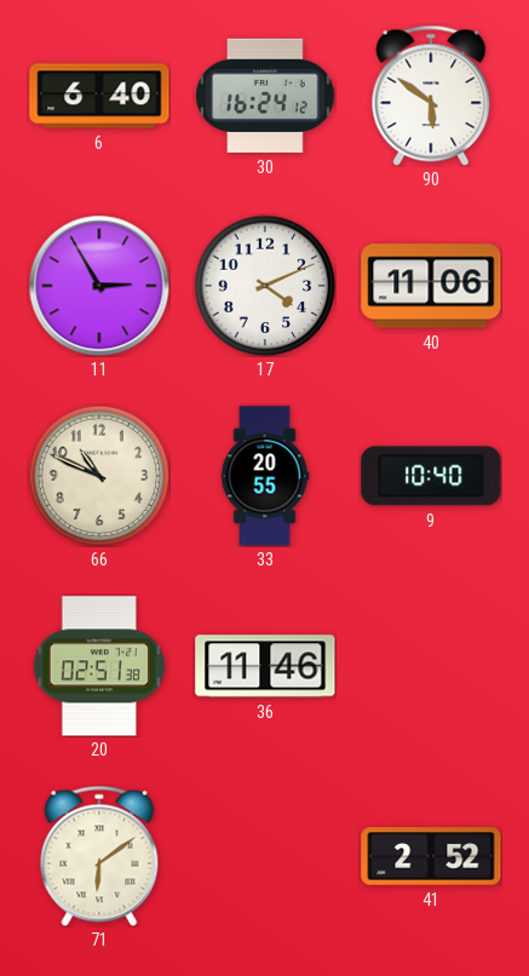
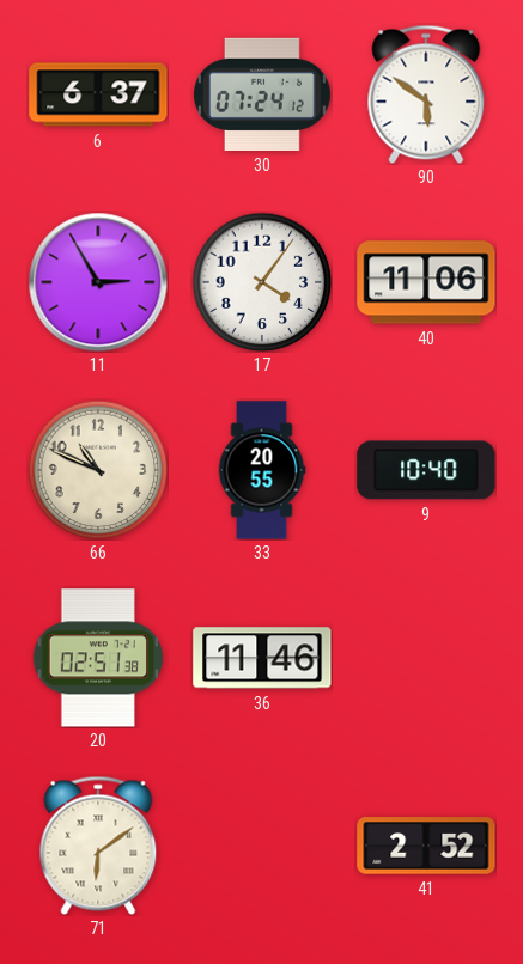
6: 6:40 -> 6:37
30: 16:24 -> 07:24
17: 4:11 -> 4:06
